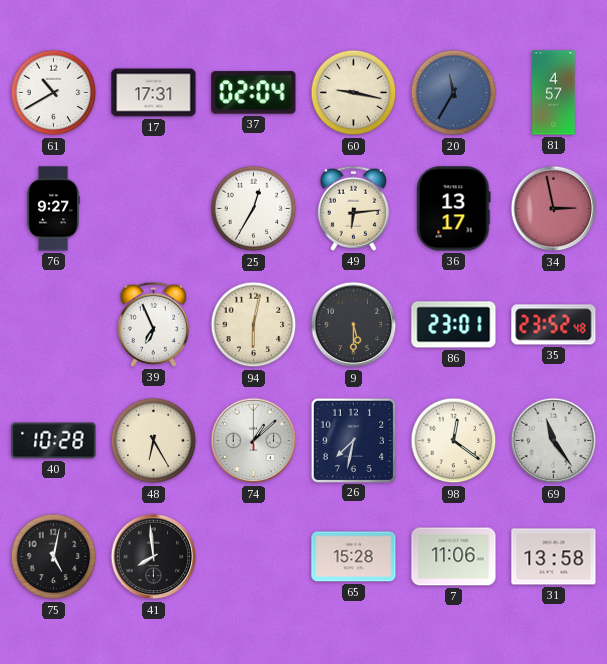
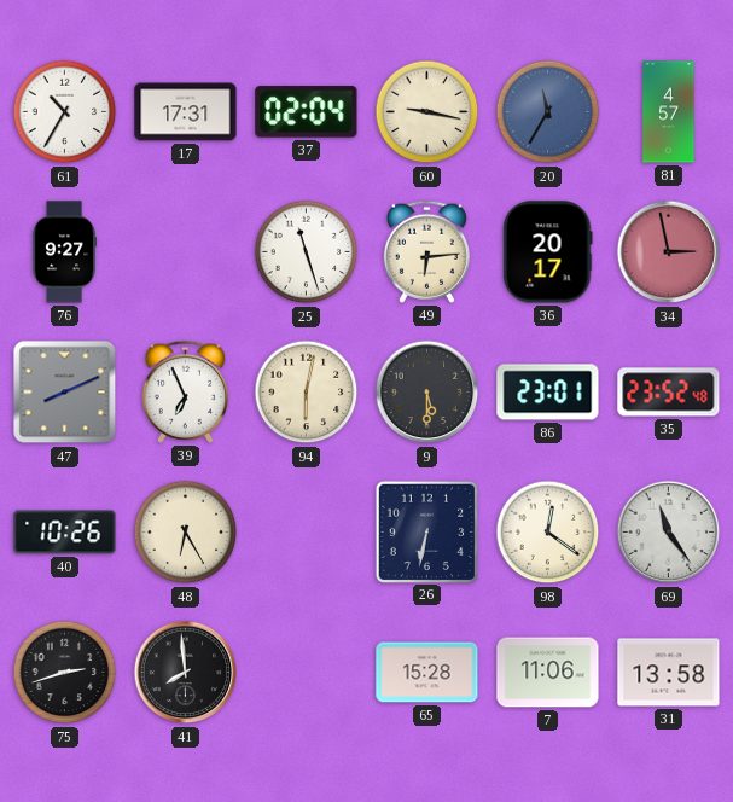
61: 10:40 -> 10:35
25: 12:35 -> 11:27
36: 13:17 -> 20:17
47: none -> 8:11
40: 10:28 -> 10:26
74: 1:08 -> none
26: 7:32 -> 6:32
75: 5:02 -> 2:42
